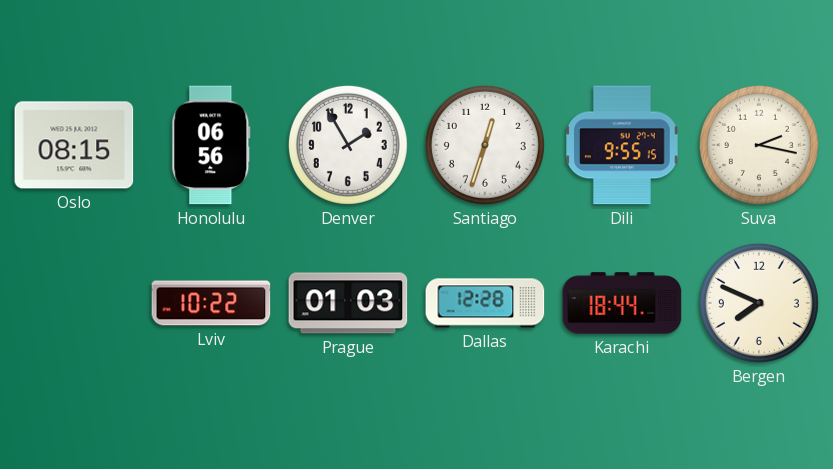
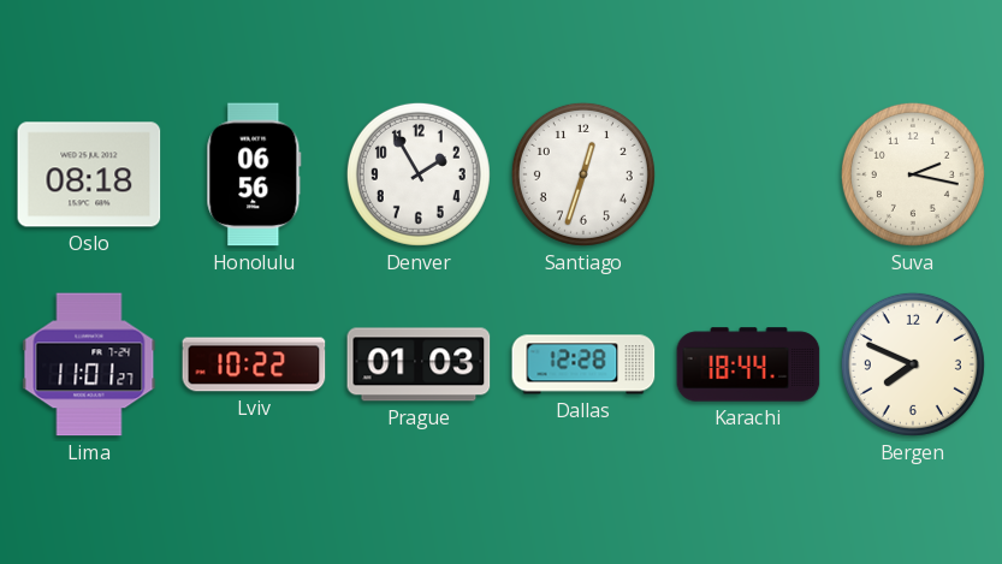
Oslo: 08:15 -> 08:18
Dili: 9:55 -> none
Lima: none -> 11:01
